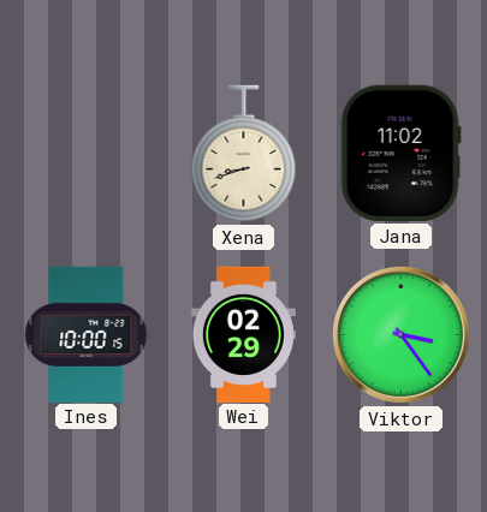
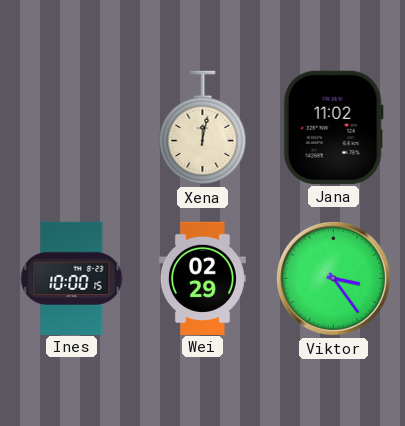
Xena: 8:42 -> 12:02
